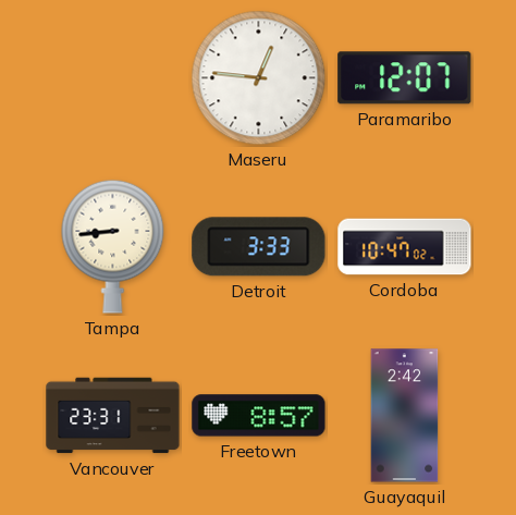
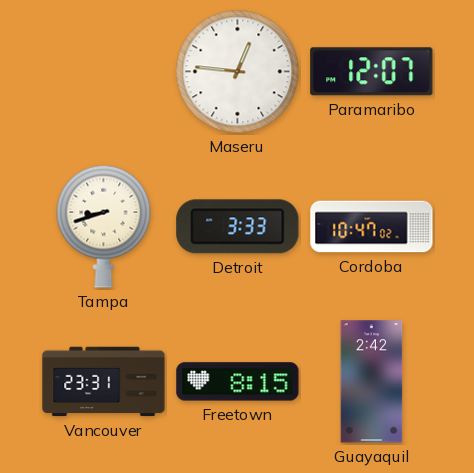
Tampa: 8:44 -> 8:42
Freetown: 8:57 -> 8:15
